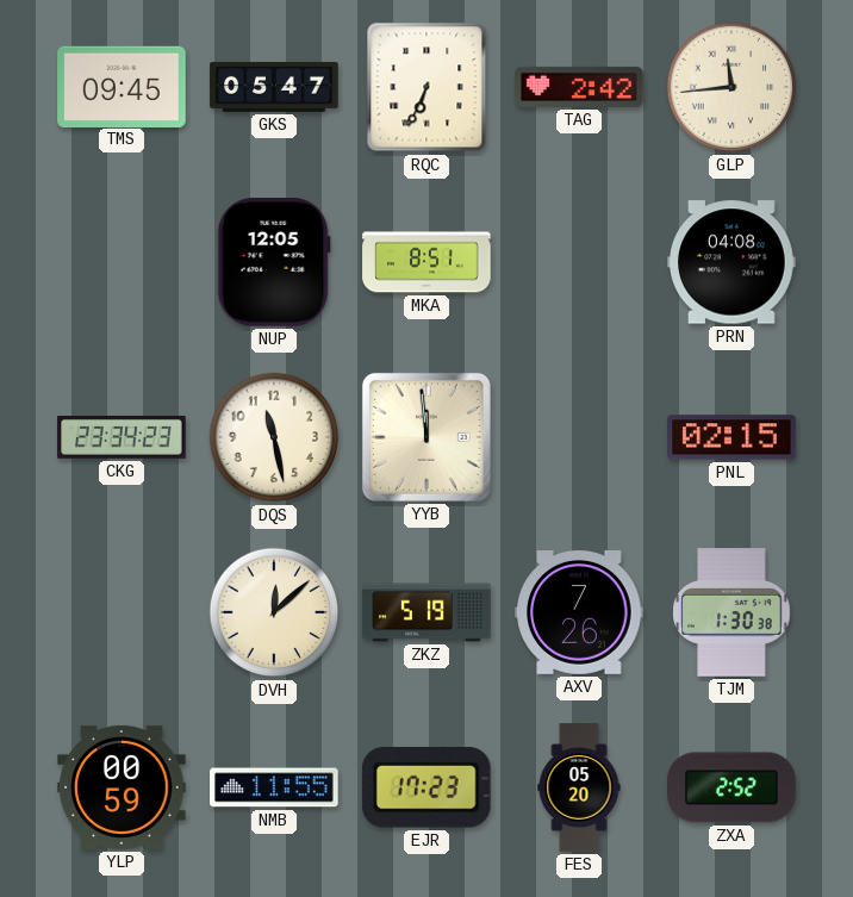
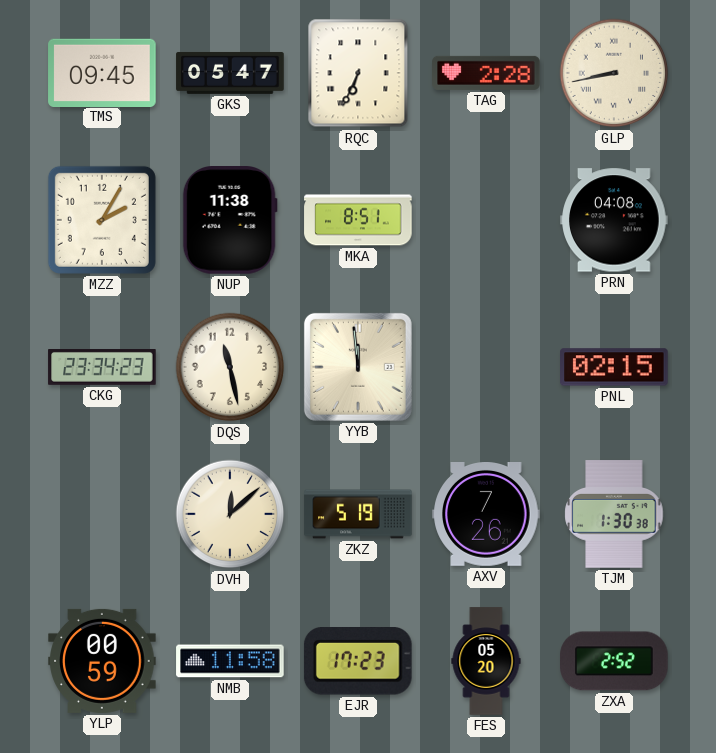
TAG: 2:42 -> 2:28
GLP: 11:44 -> 8:43
MZZ: none -> 2:05
NUP: 12:05 -> 11:38
NMB: 11:55 -> 11:58
